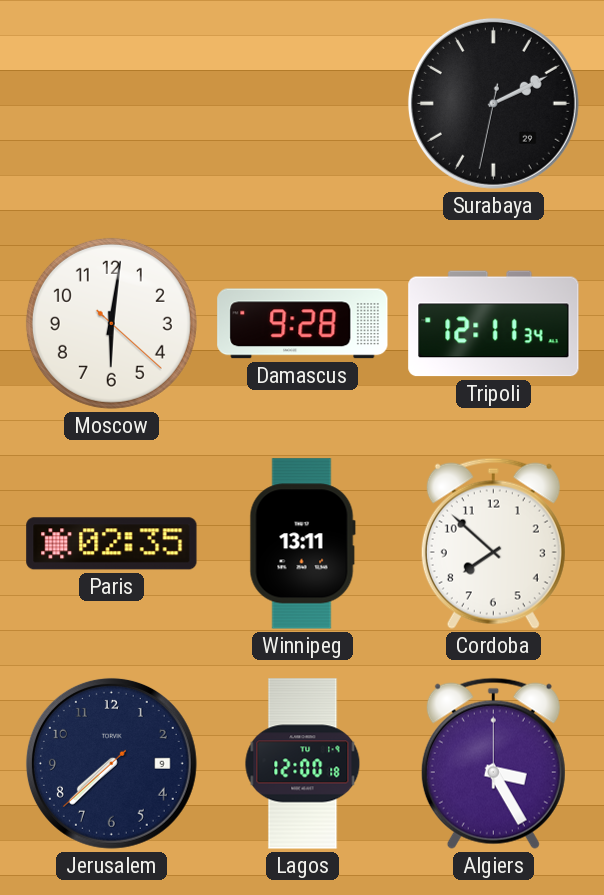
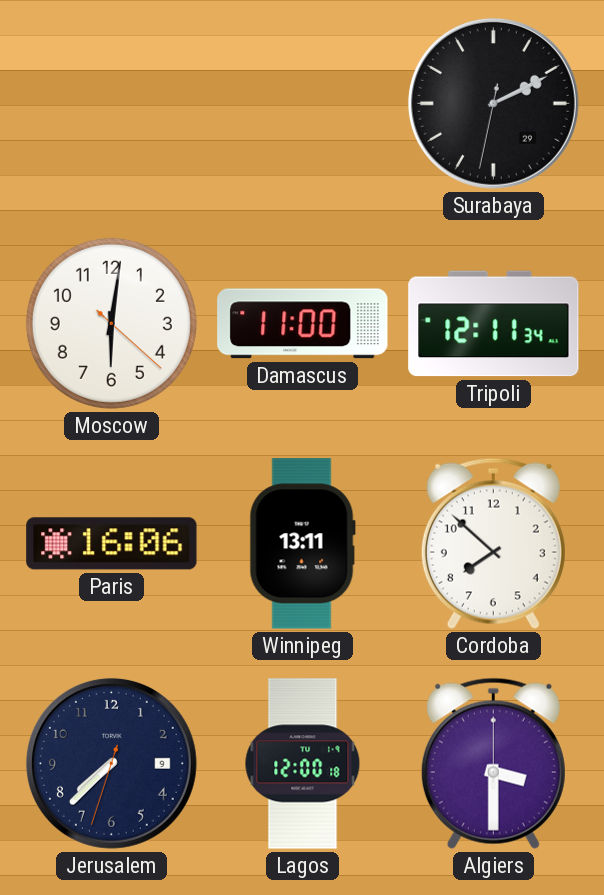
Damascus: 9:28 -> 11:00
Paris: 02:35 -> 16:06
Jerusalem: 7:37:38 -> 7:37:33
Algiers: 3:25 -> 3:30
